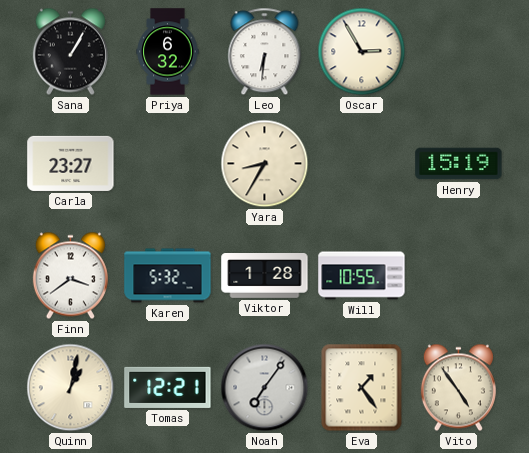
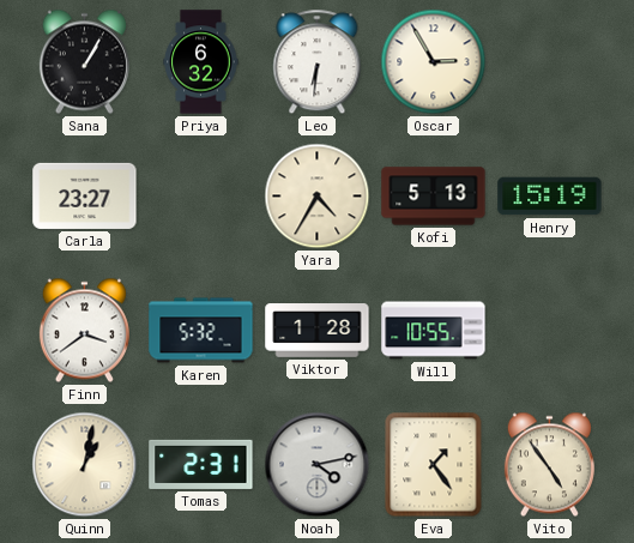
Yara: 8:35 -> 4:35
Kofi: none -> 5:13
Tomas: 12:21 -> 2:31
Noah: 7:06 -> 4:13
